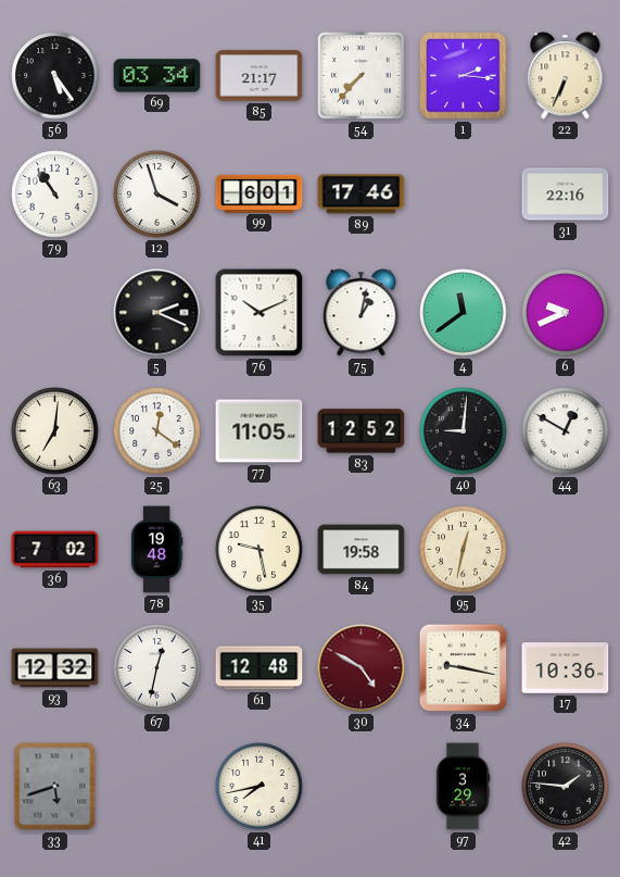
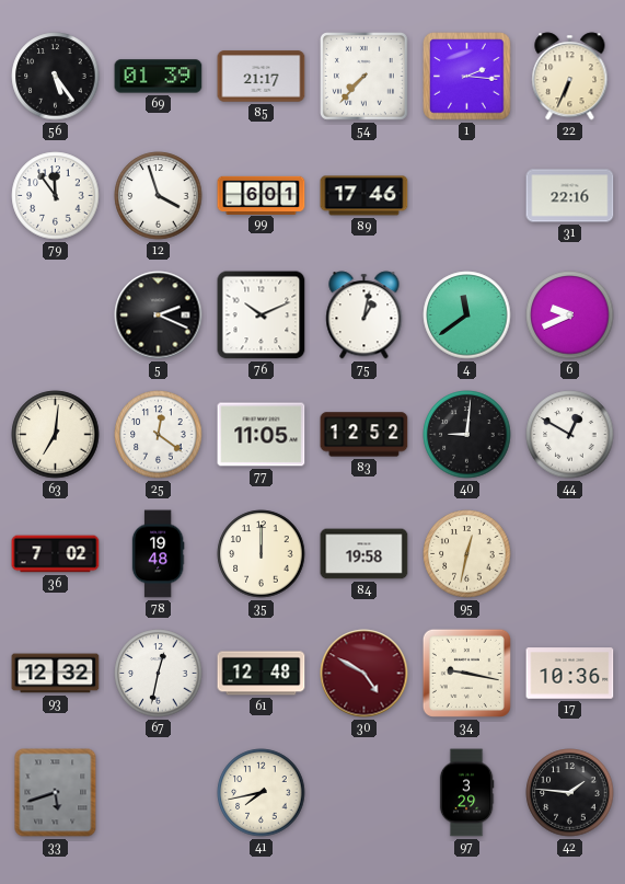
69: 03:34 -> 01:39
79: 10:54 -> 11:54
35: 9:28 -> 12:00
